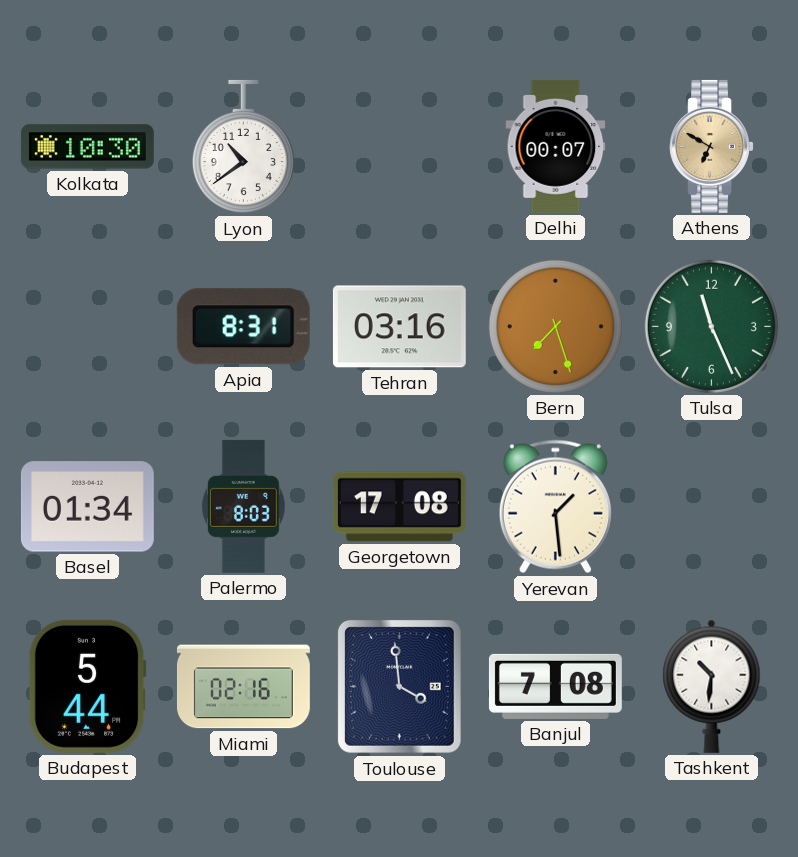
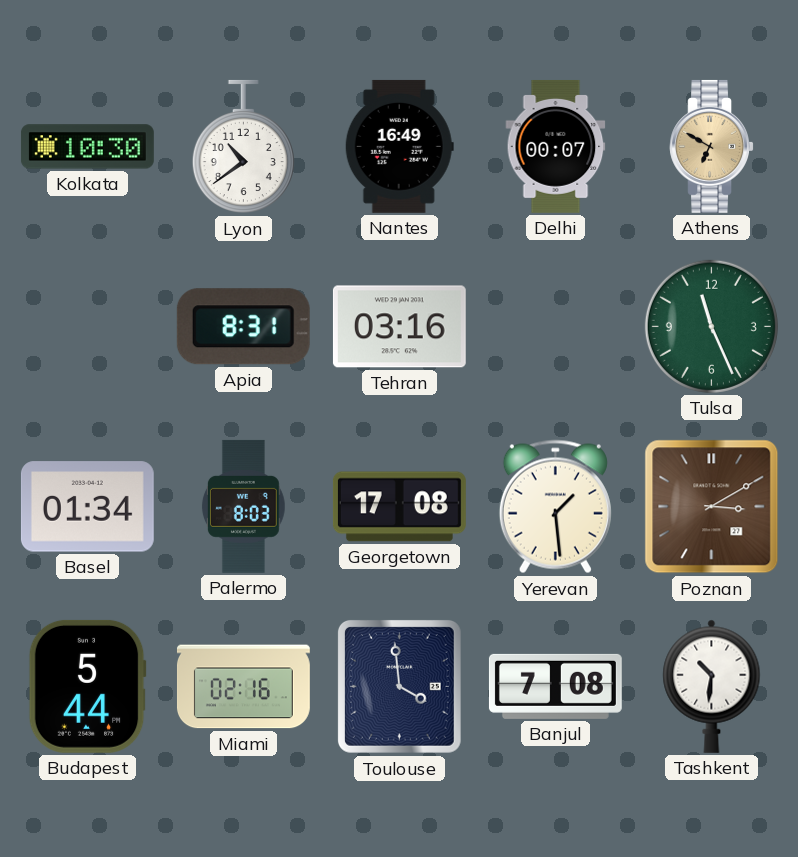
Nantes: none -> 16:49
Bern: 7:27 -> none
Poznan: none -> 3:10
